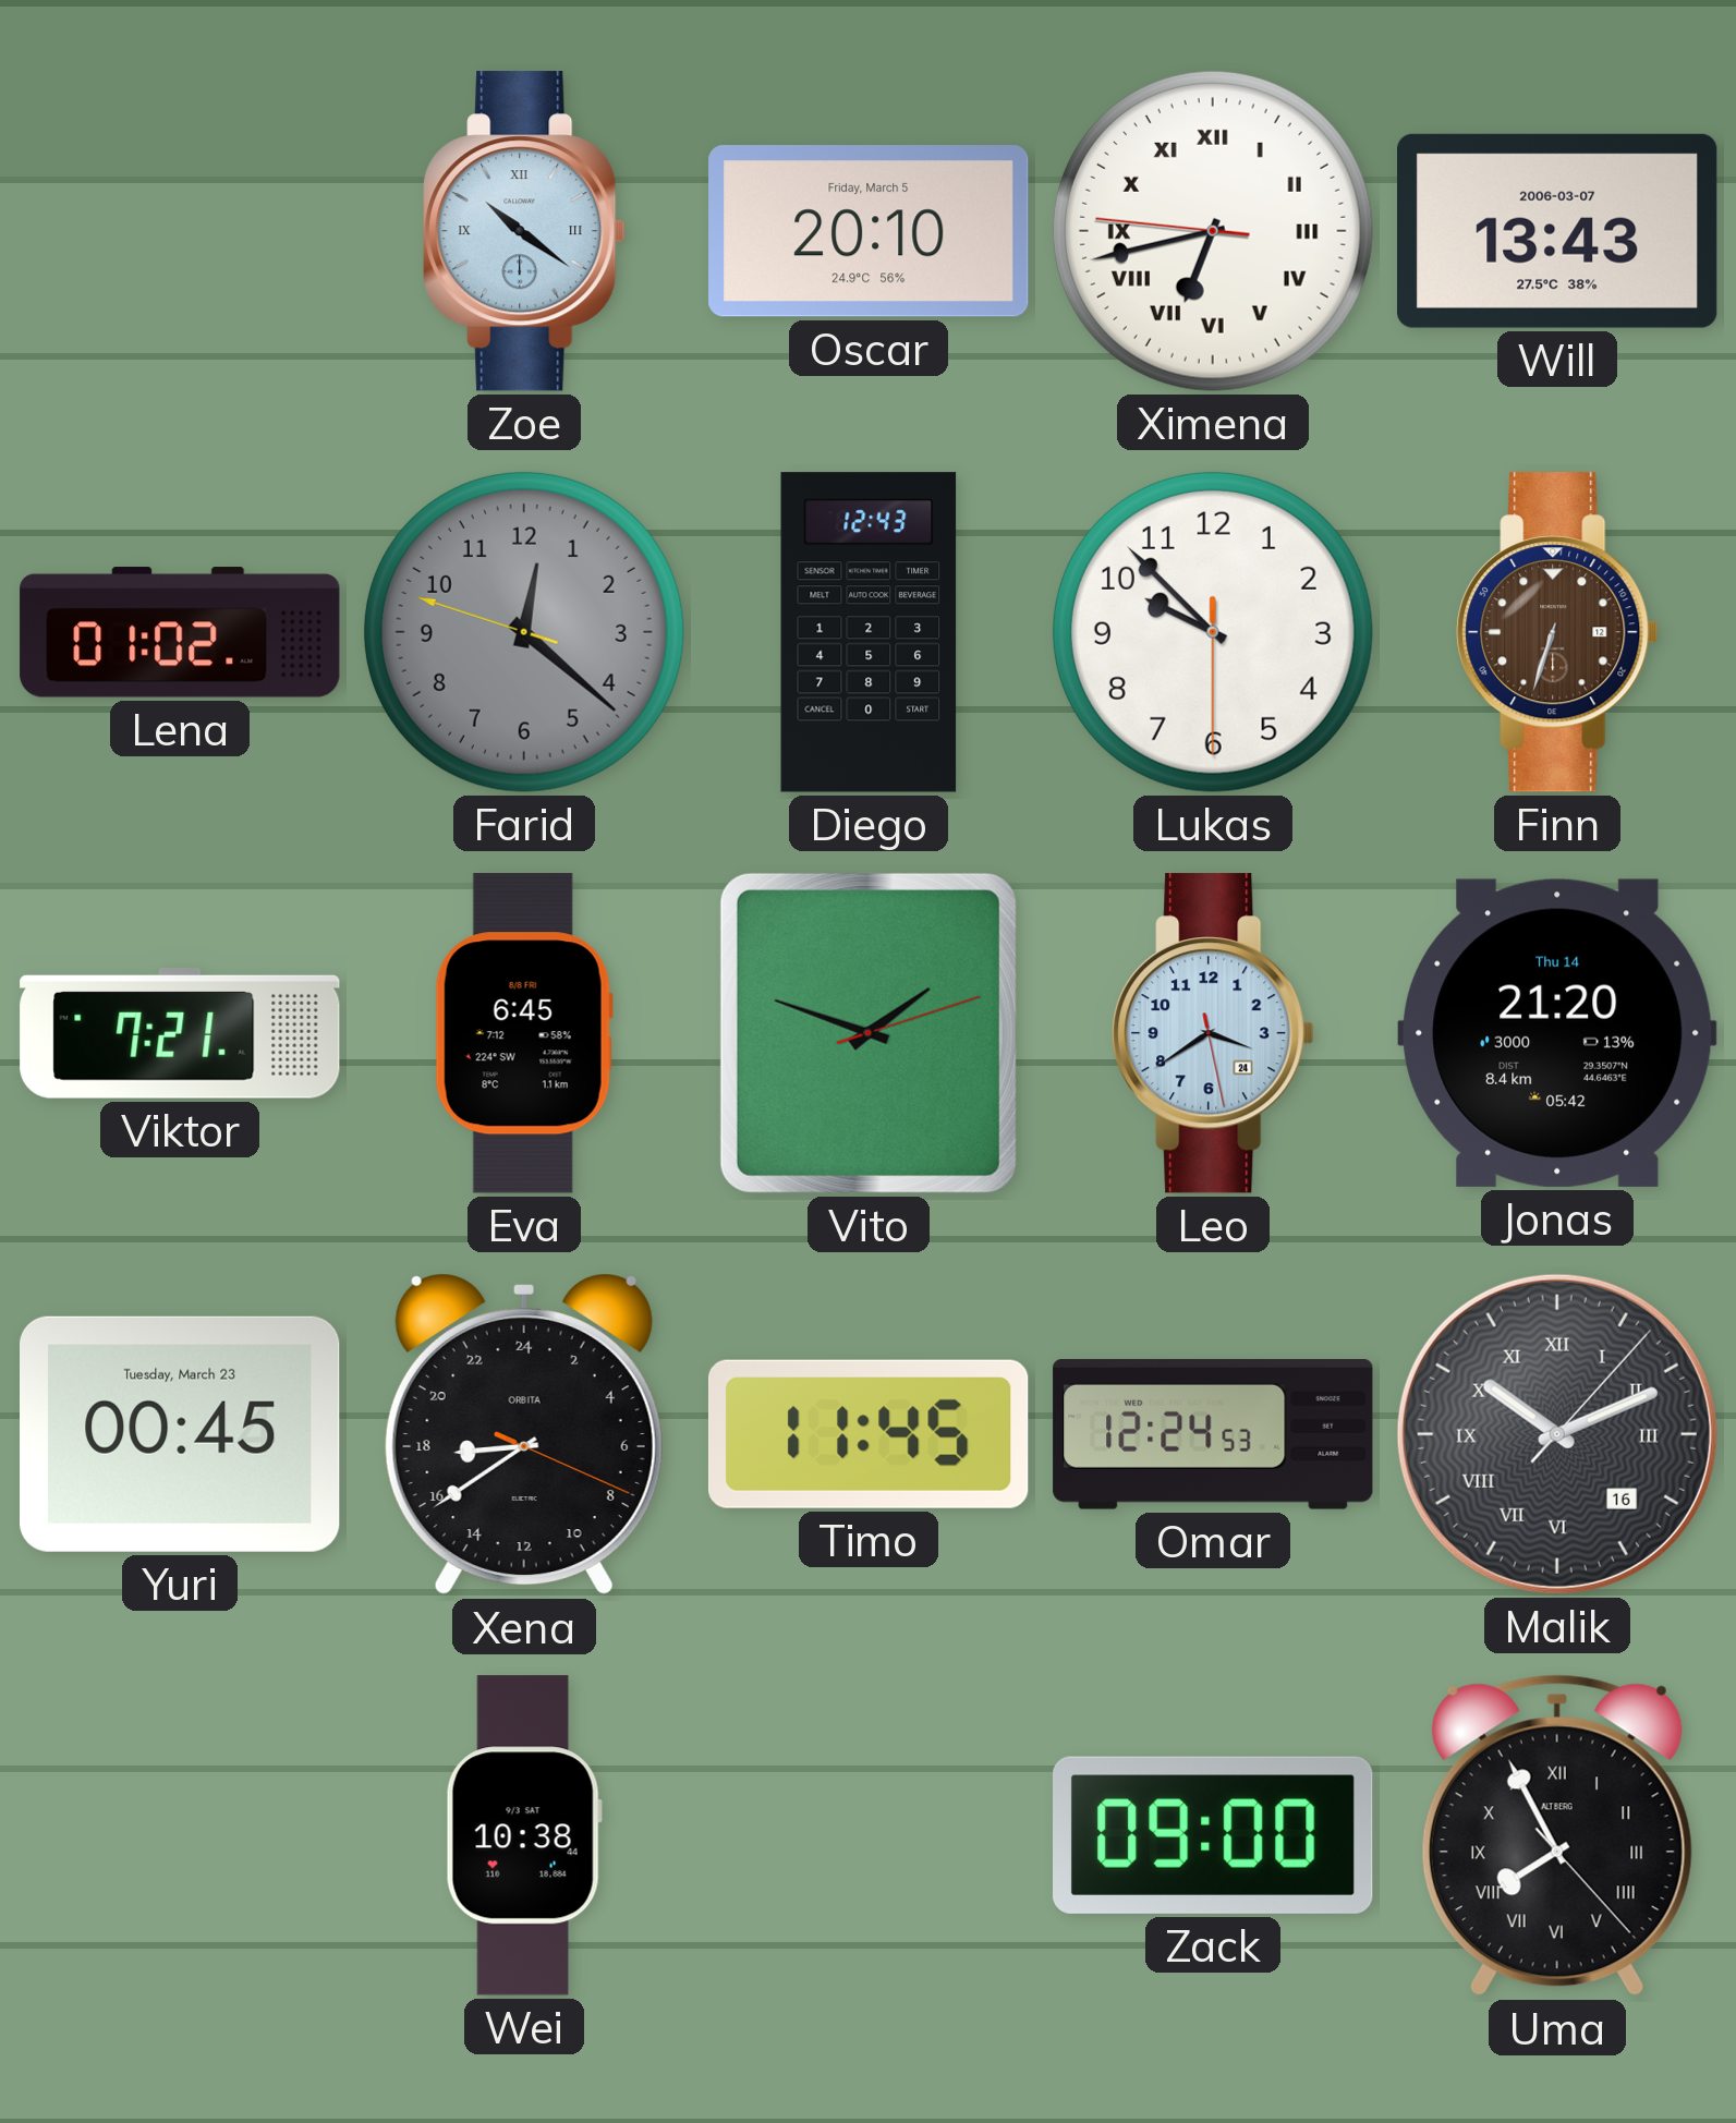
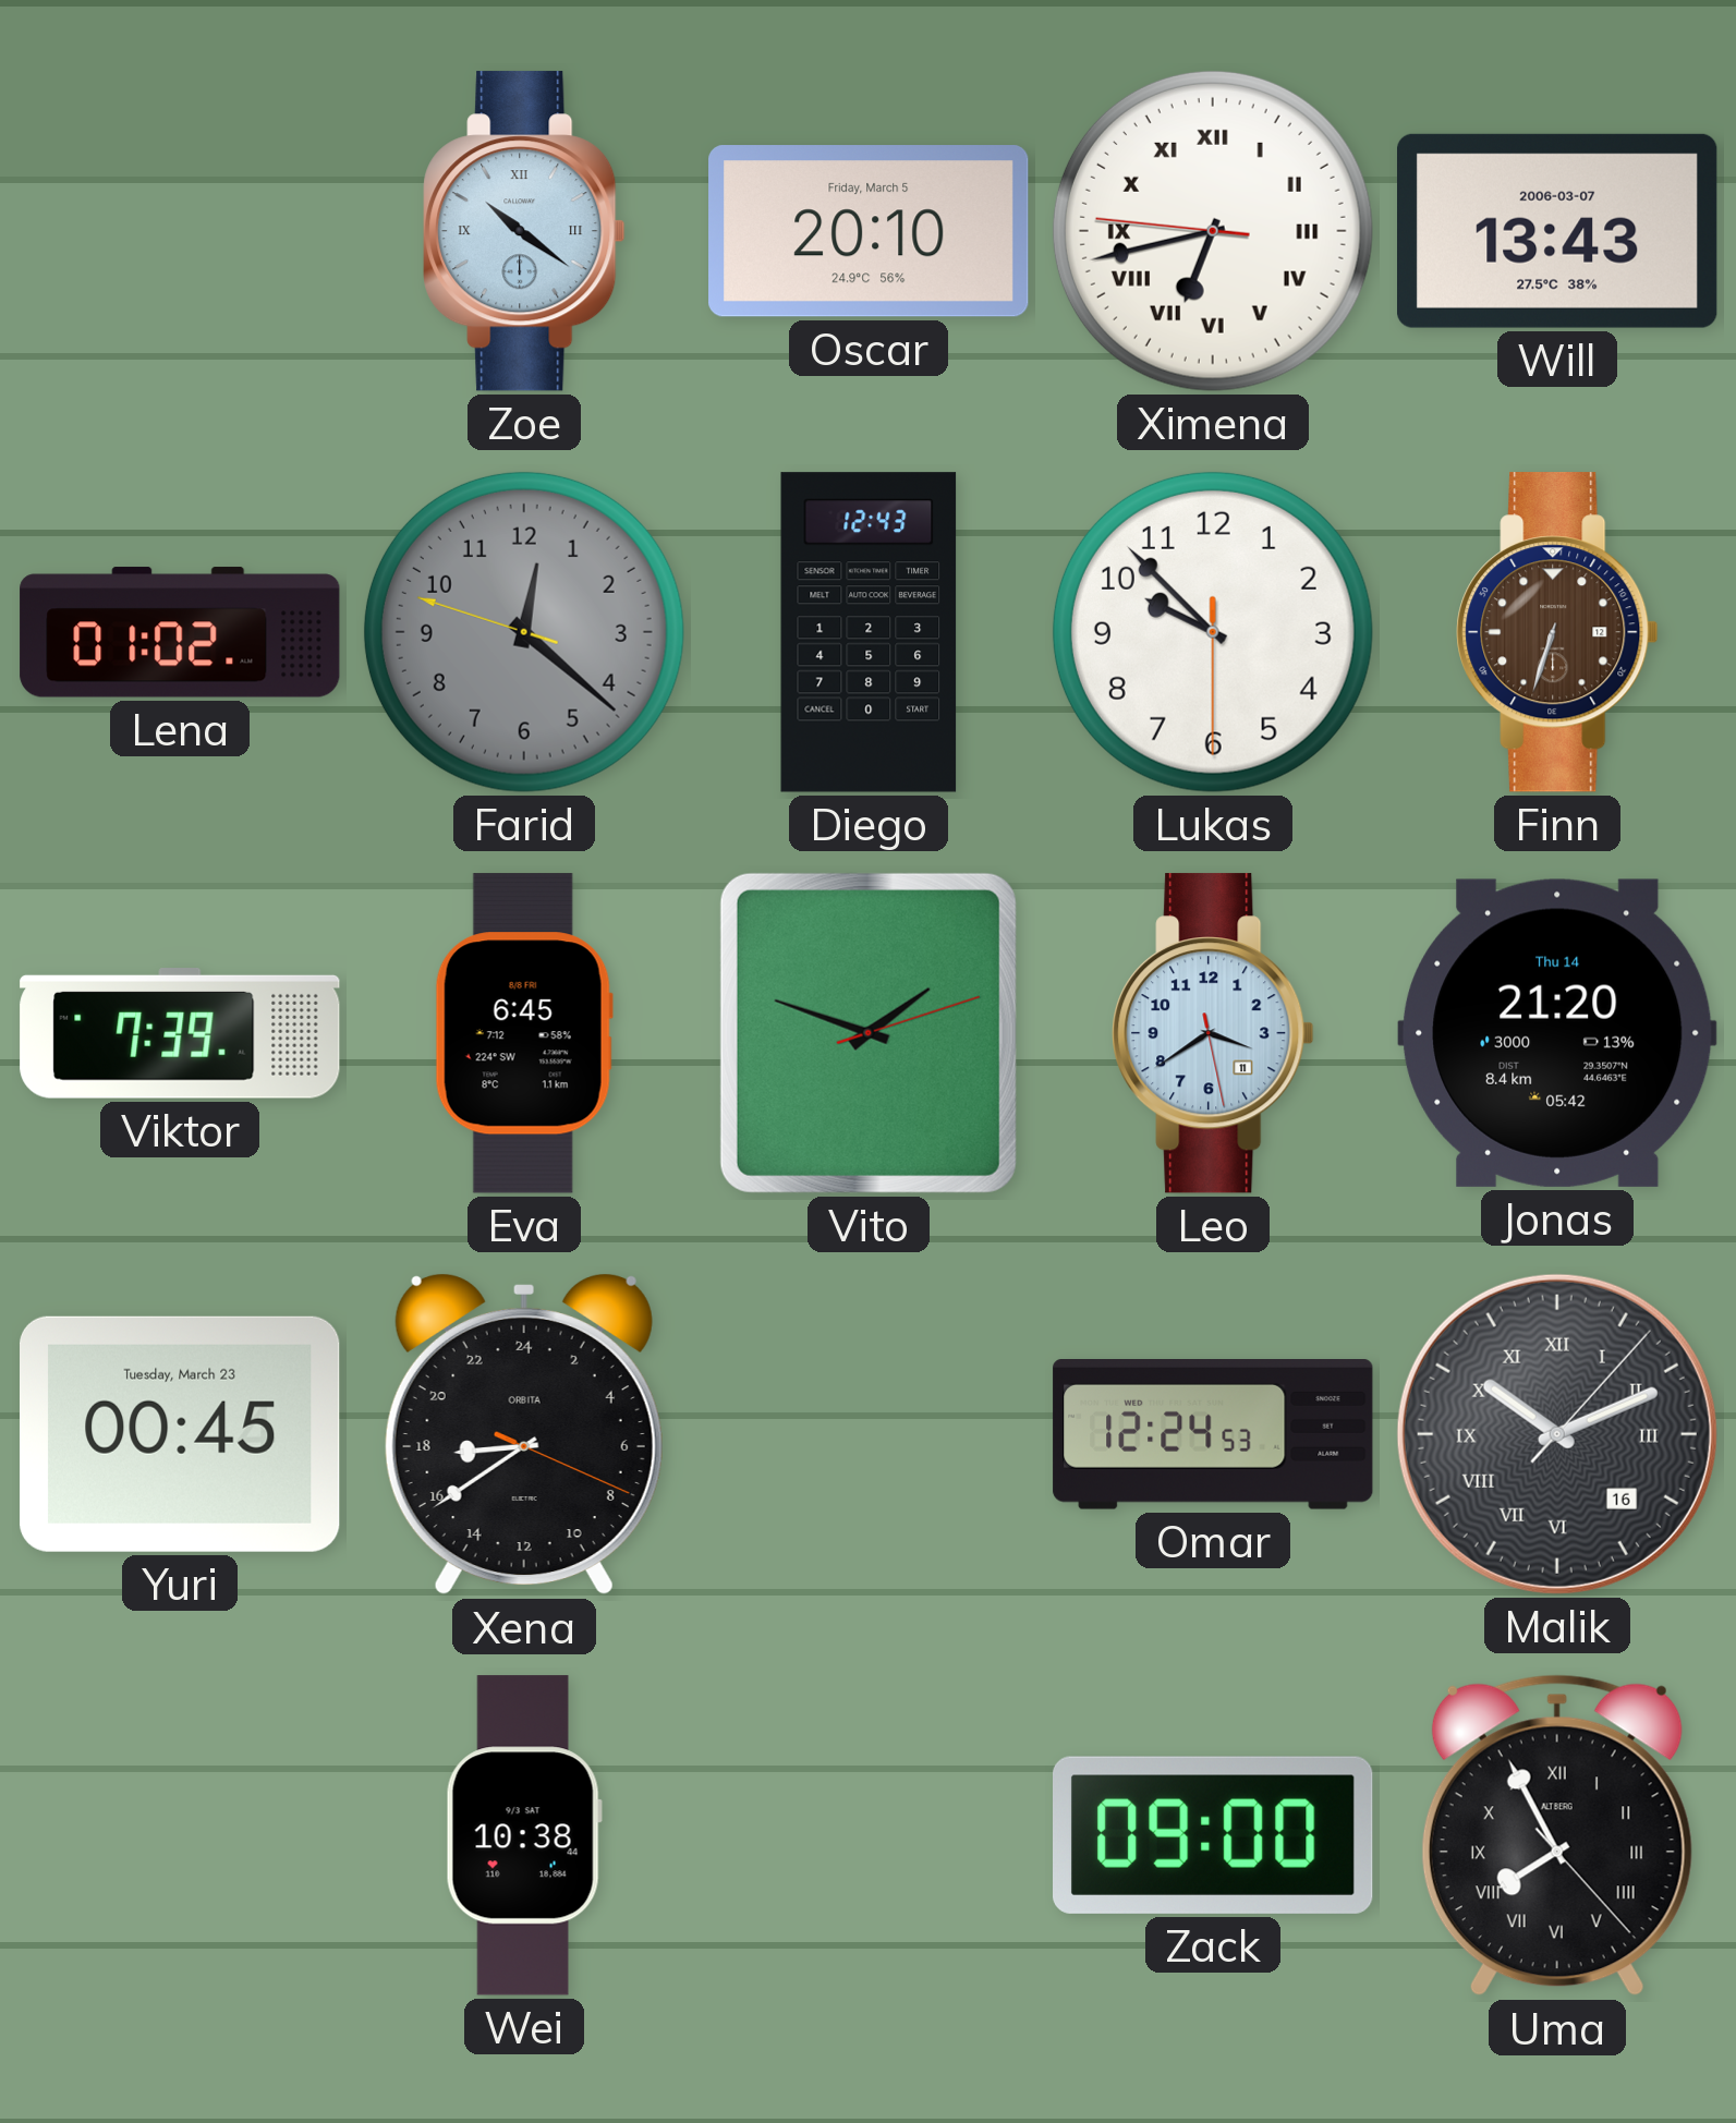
Viktor: 7:21 -> 7:39
Leo date: 24 -> 11
Timo: 11:45 -> none
